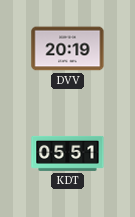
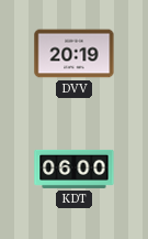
KDT: 05:51 -> 06:00
